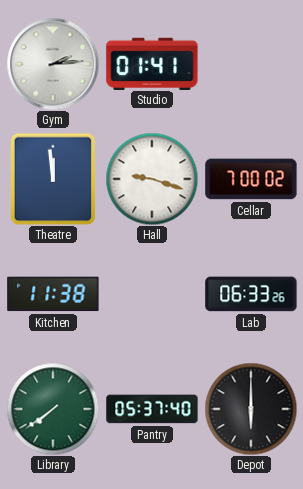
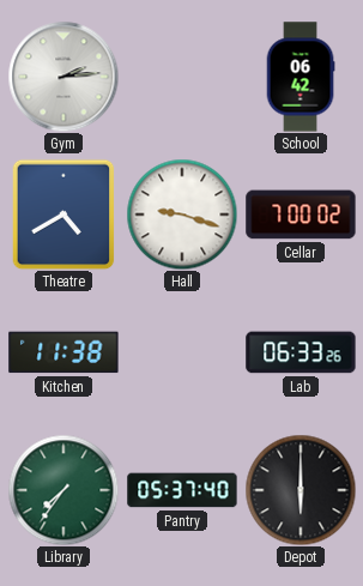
Studio: 01:41 -> none
School: none -> 06:42
Theatre: 11:59 -> 4:40
Library: 7:39 -> 7:36
